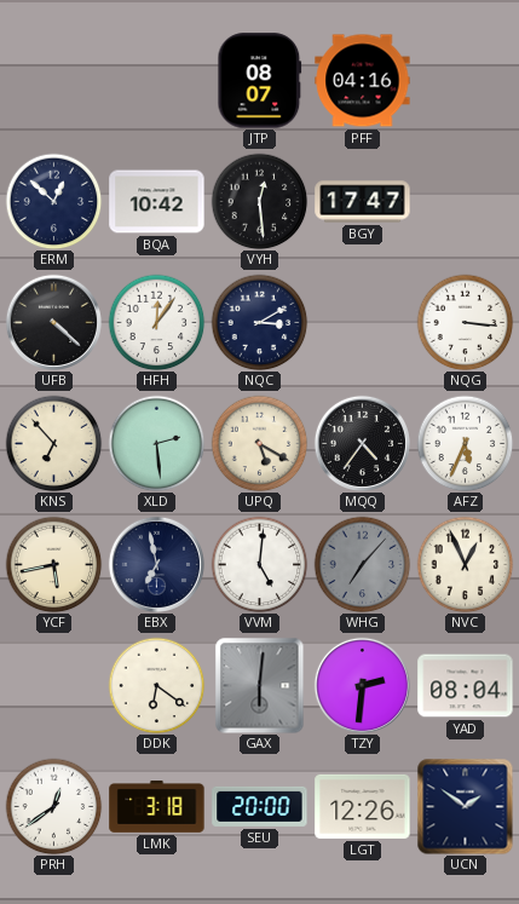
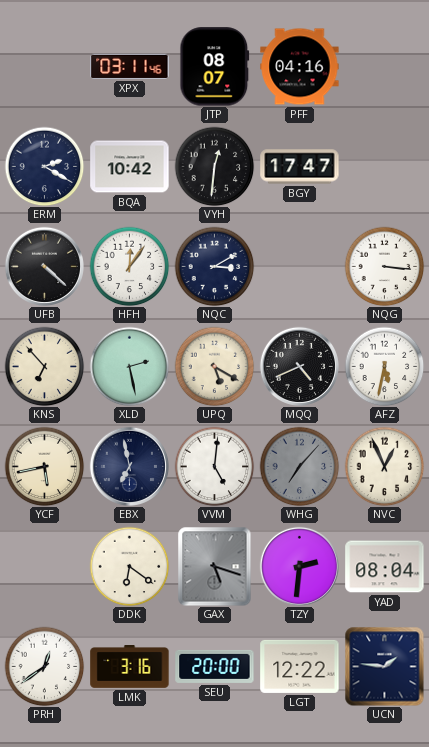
XPX: none -> 03:11
ERM: 12:52 -> 2:20
VYH: 12:29 -> 12:31
XLD: 2:29 -> 2:28
MQQ: 4:36 -> 4:41
AFZ: 5:34 -> 5:32
GAX: 6:01 -> 5:18
LMK: 3:18 -> 3:16
LGT: 12:26 -> 12:22
UCN: 1:51 -> 1:46
